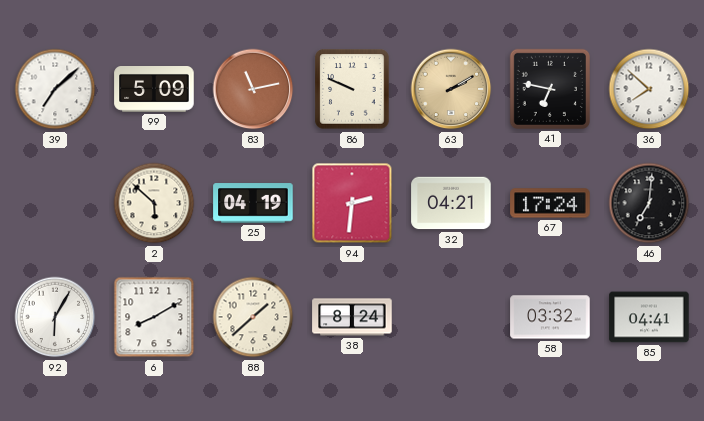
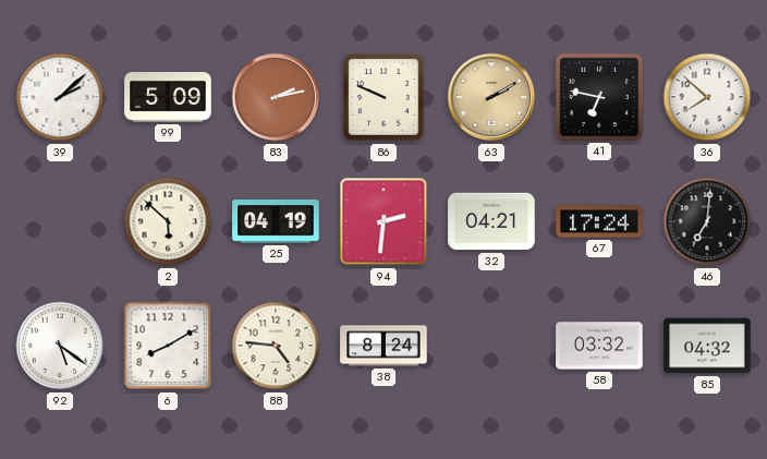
39: 7:08 -> 2:08
83: 11:13 -> 2:13
92: 6:05 -> 5:21
88: 1:38 -> 4:46
85: 04:41 -> 04:32
